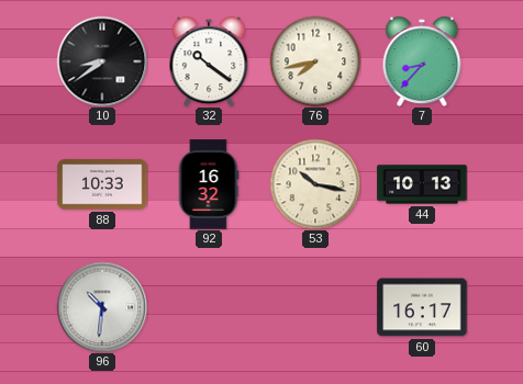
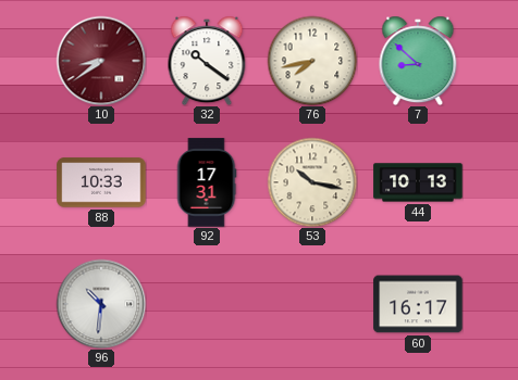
10 dial: black -> burgundy
7: 8:37 -> 8:52
92: 16:32 -> 17:31
